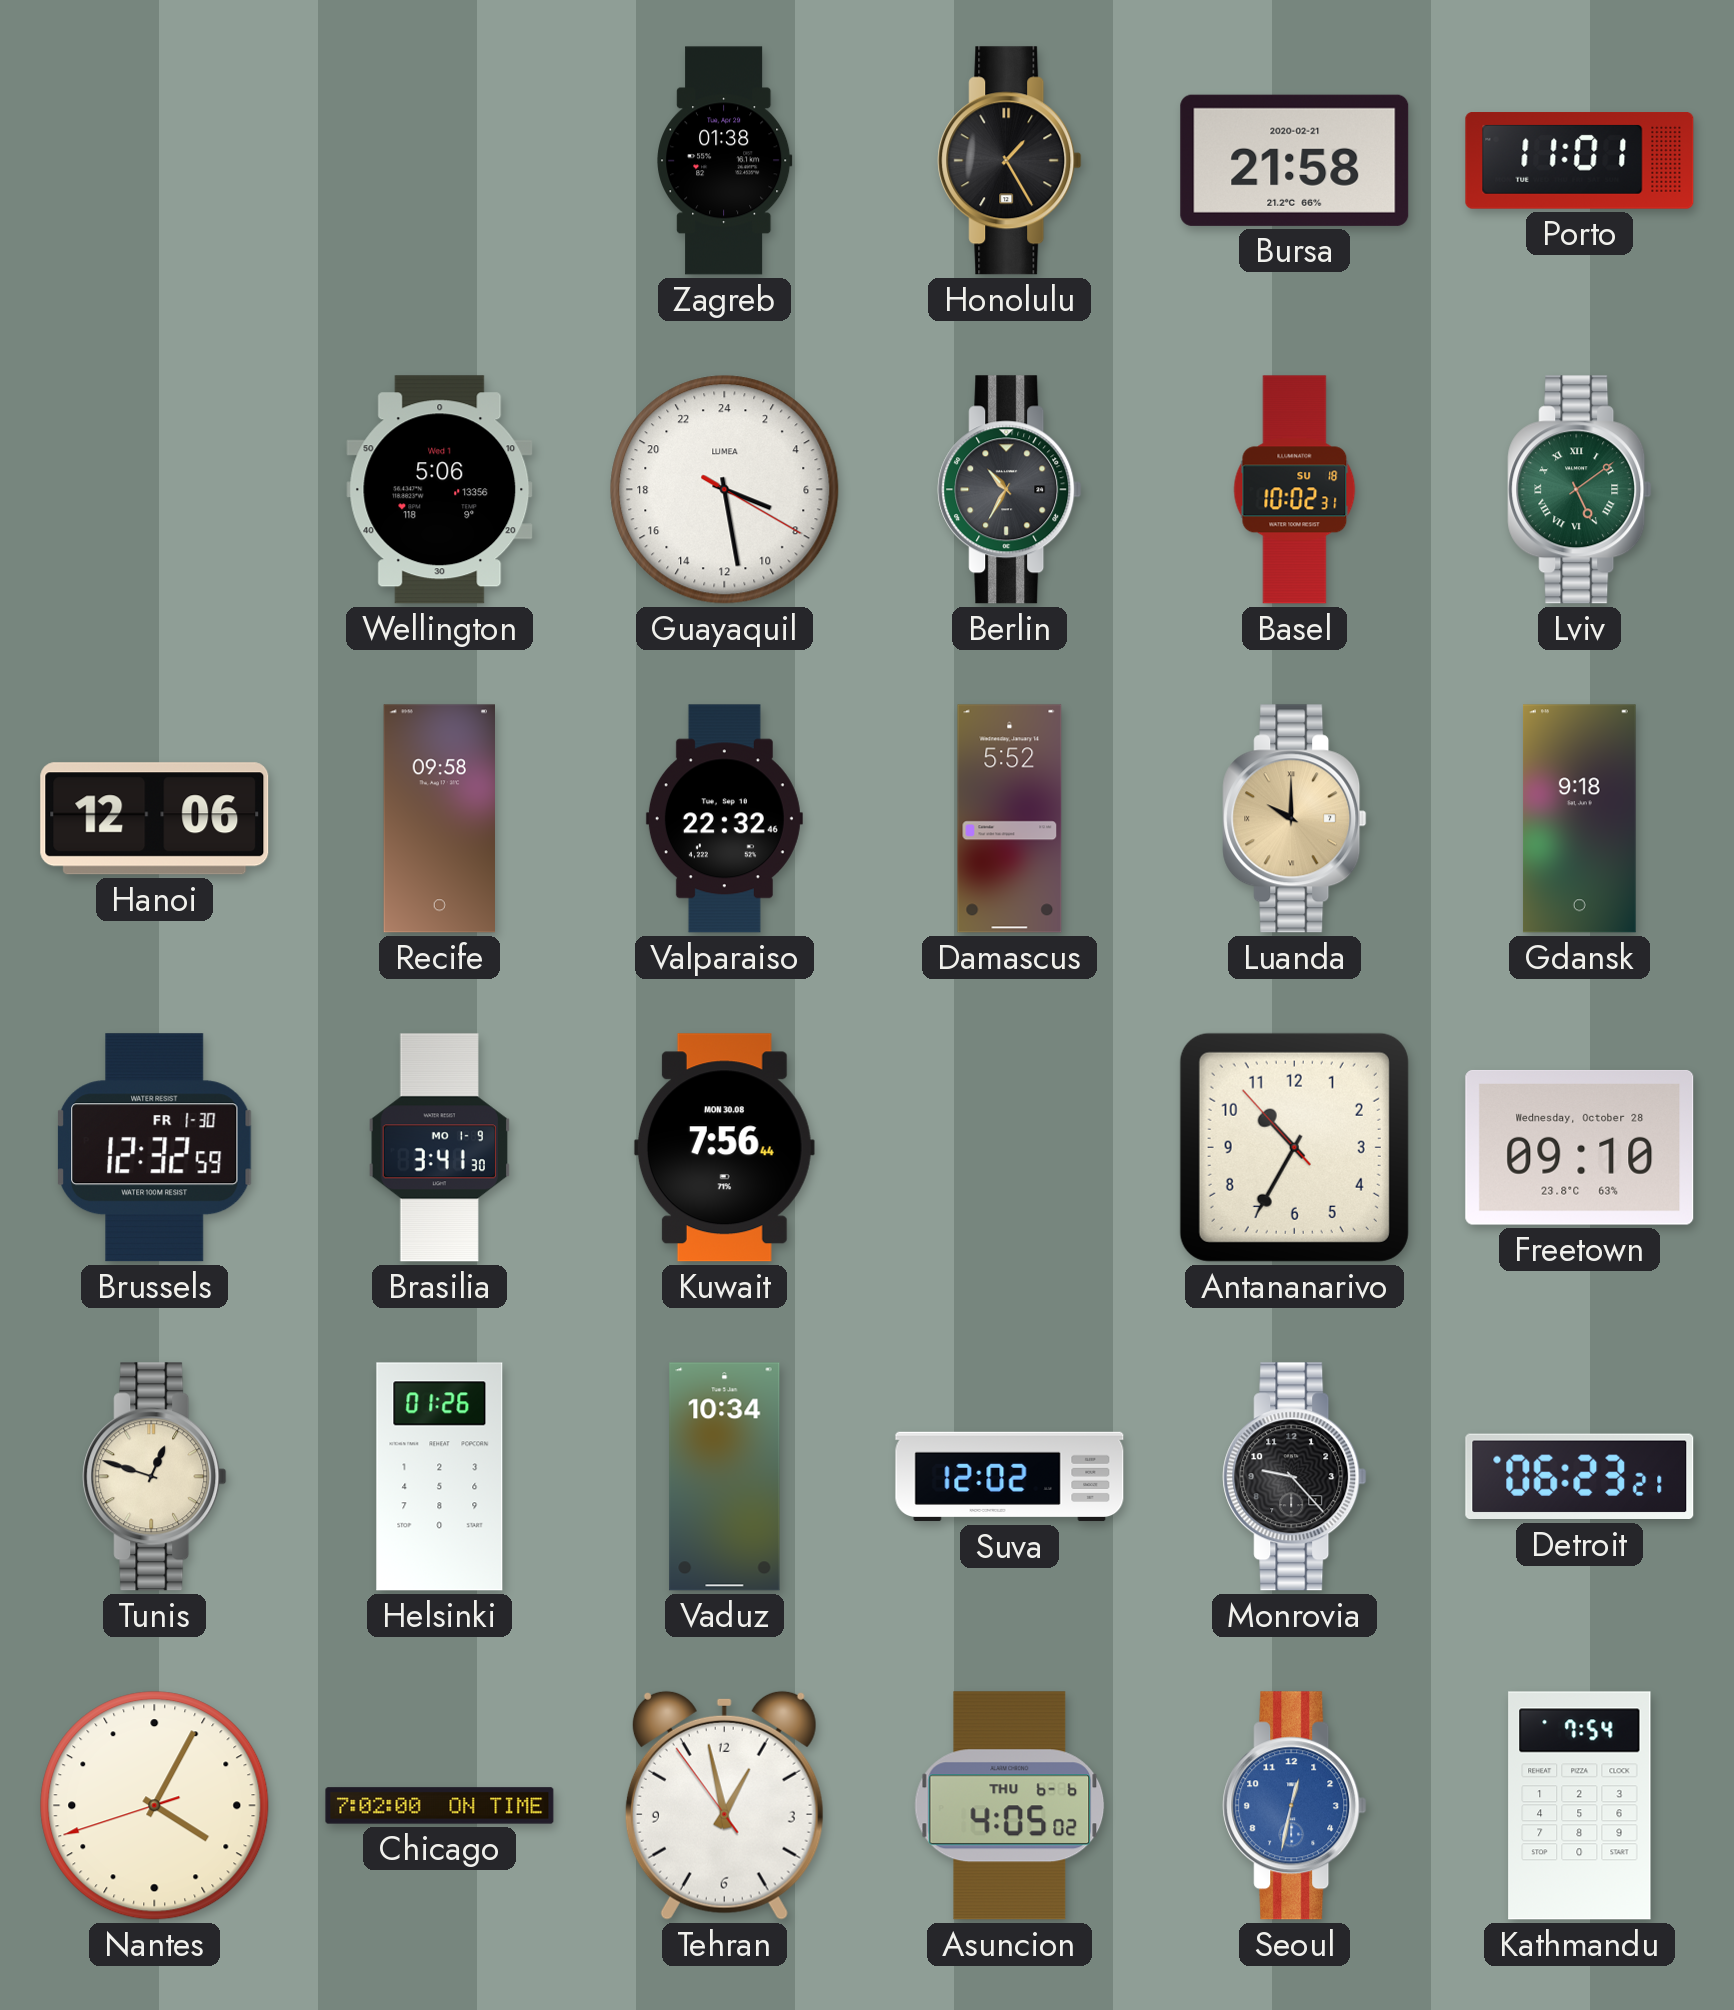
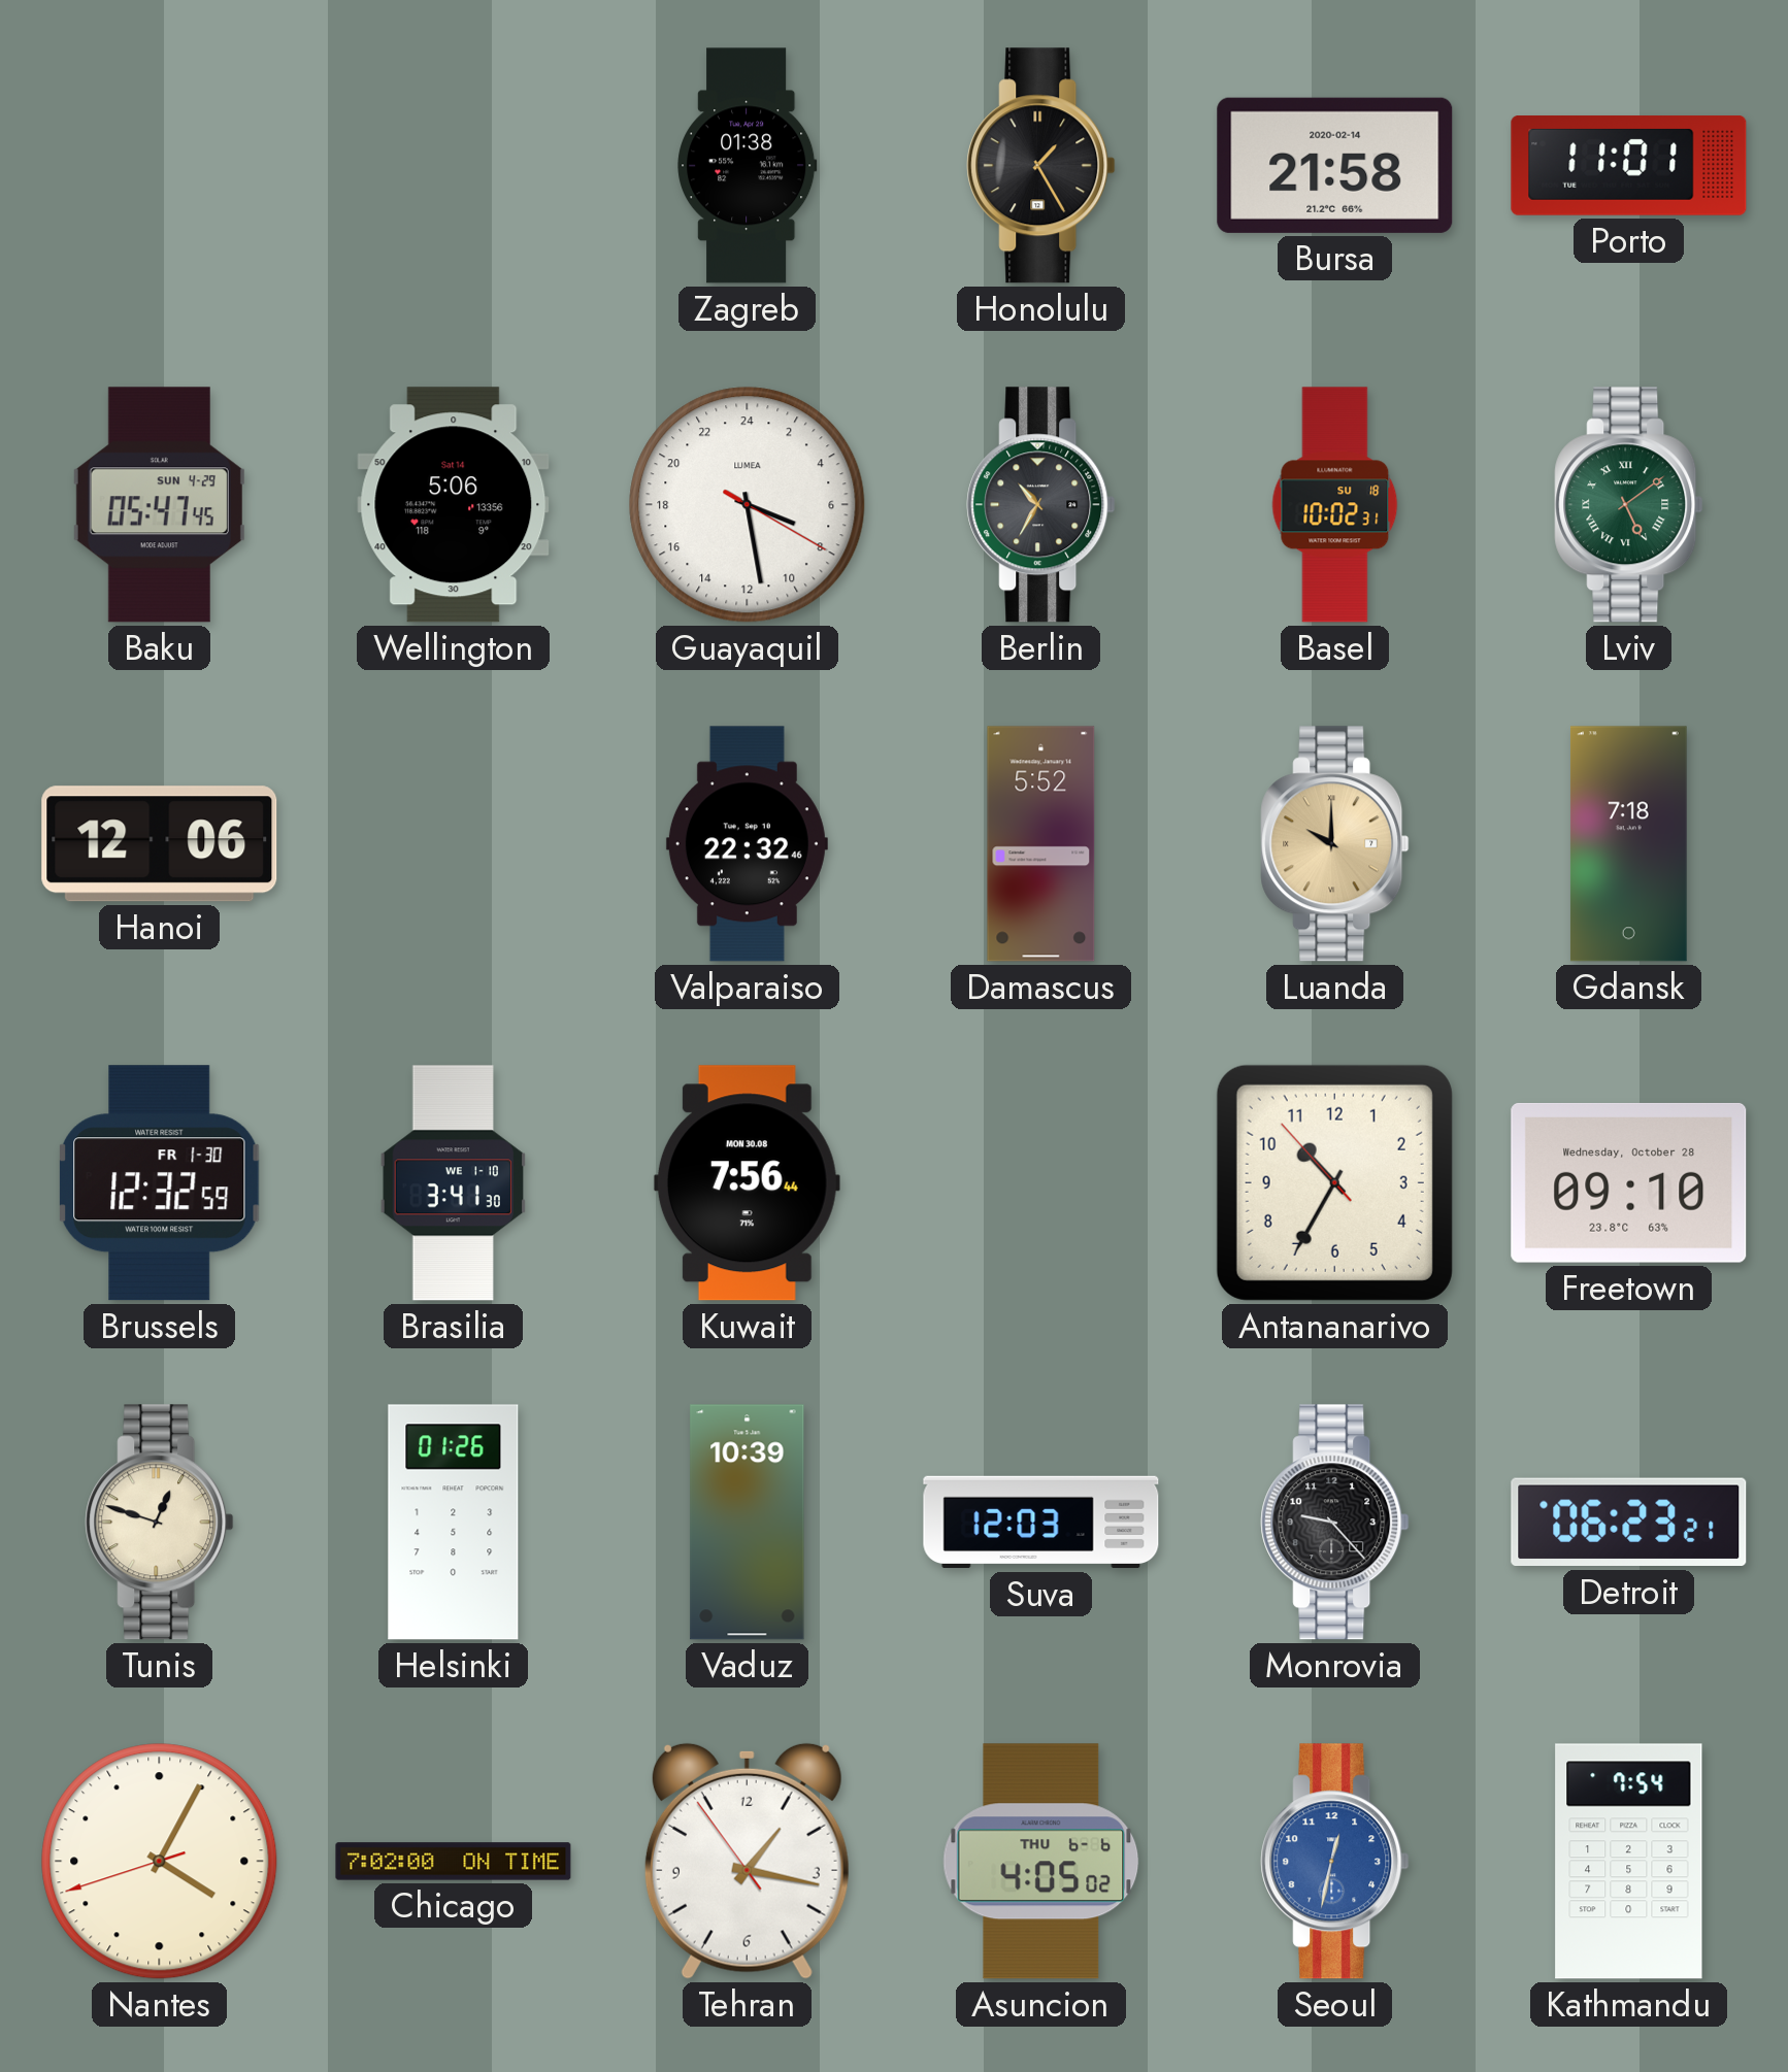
Bursa date: 2020-02-21 -> 2020-02-14
Baku: none -> 05:47
Wellington date: Wed 1 -> Sat 14
Recife: 09:58 -> none
Gdansk: 9:18 -> 7:18
Brasilia date: MO 1-9 -> WE 1-10
Vaduz: 10:34 -> 10:39
Suva: 12:02 -> 12:03
Tehran: 12:57 -> 1:16
